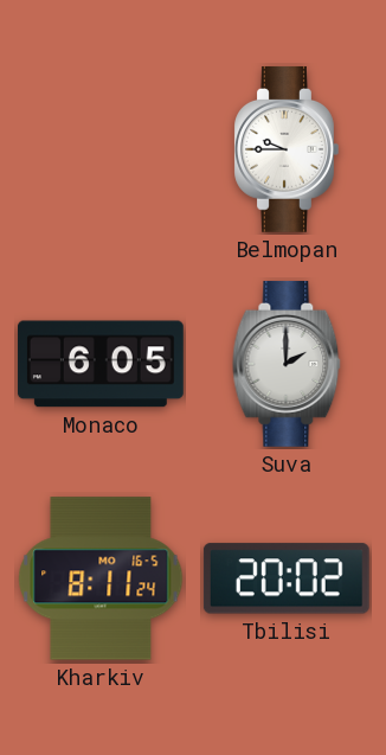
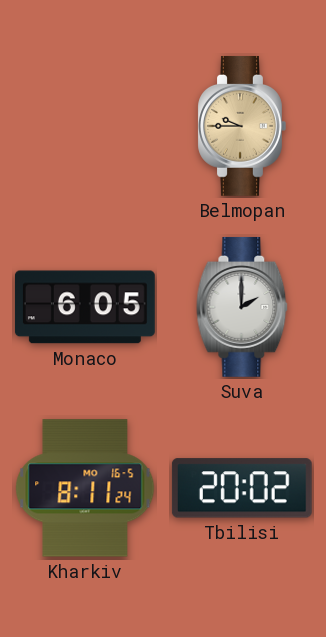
Belmopan dial: white -> champagne
